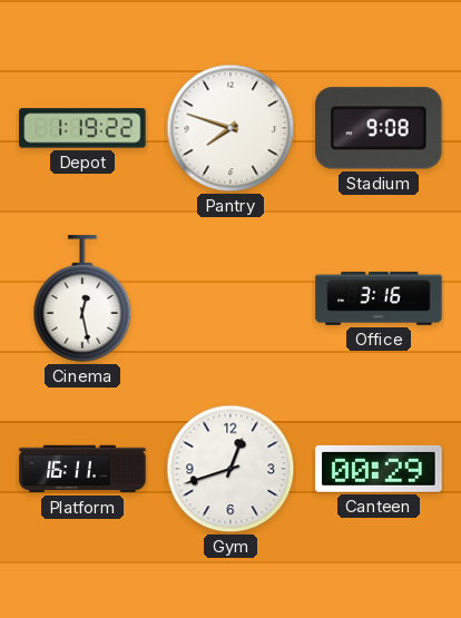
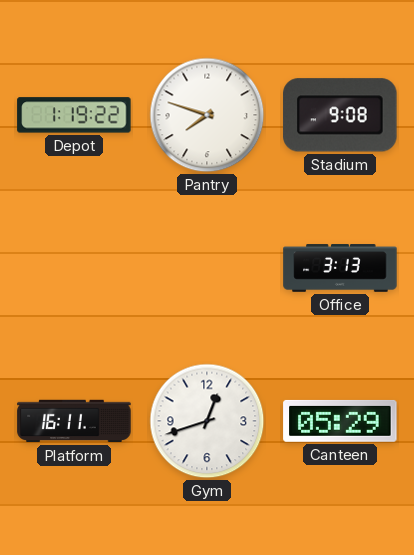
Cinema: 12:28 -> none
Office: 3:16 -> 3:13
Canteen: 00:29 -> 05:29
